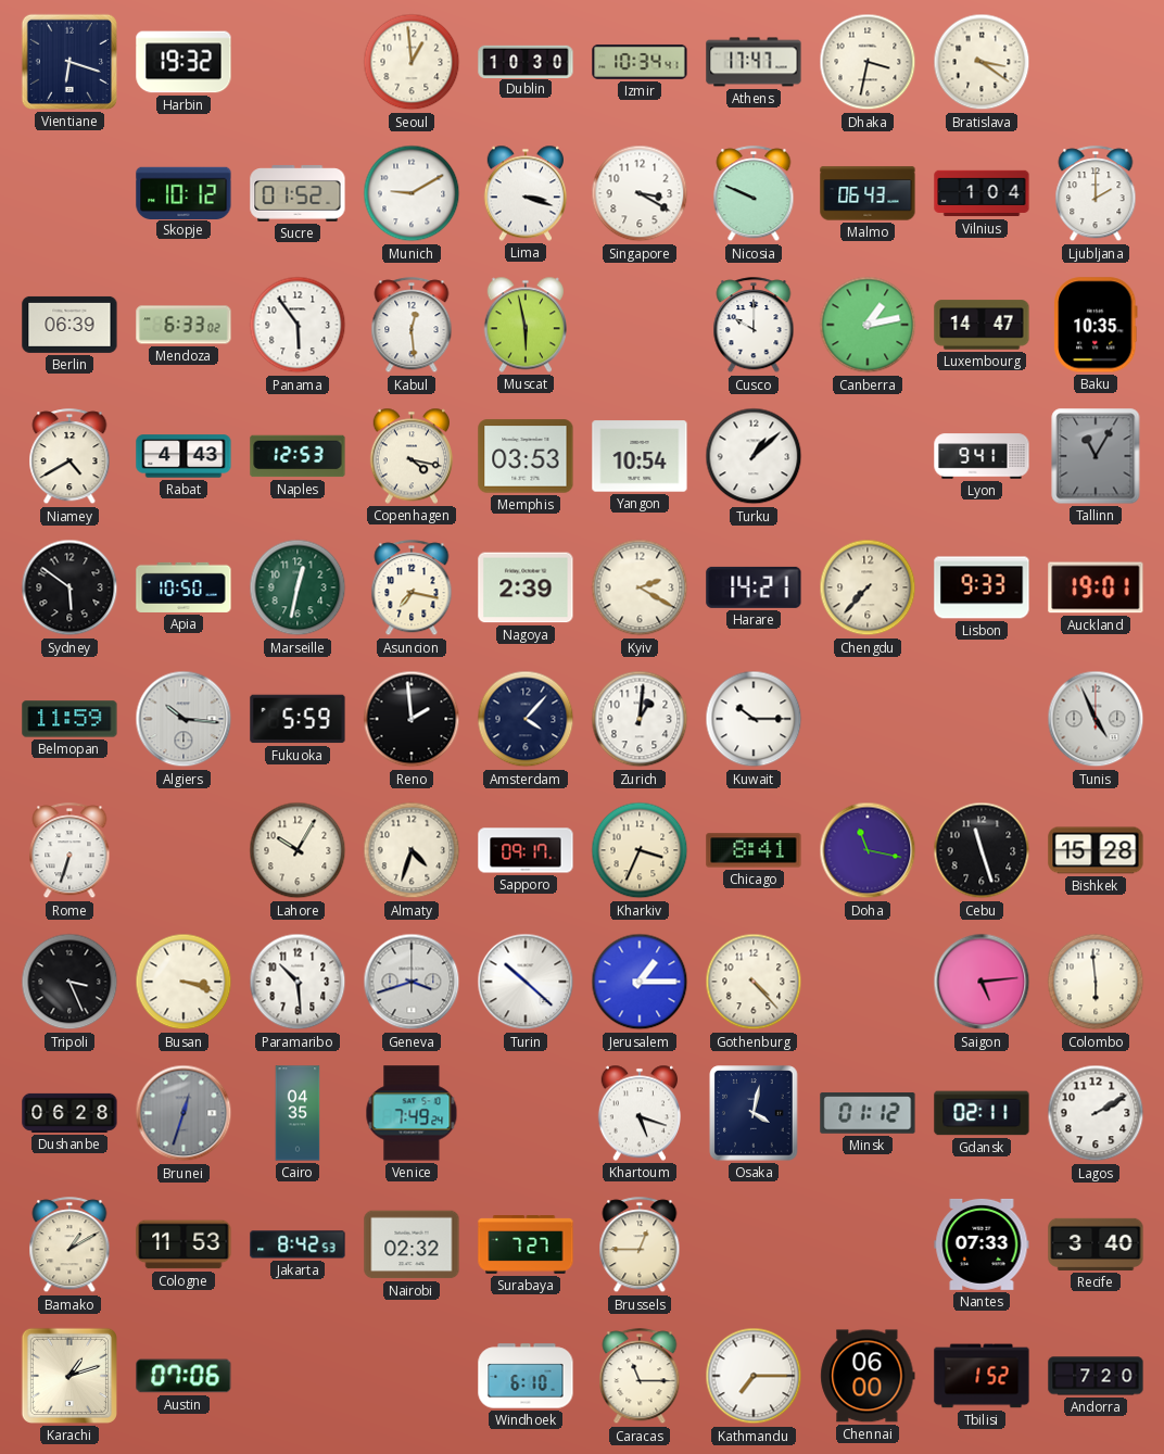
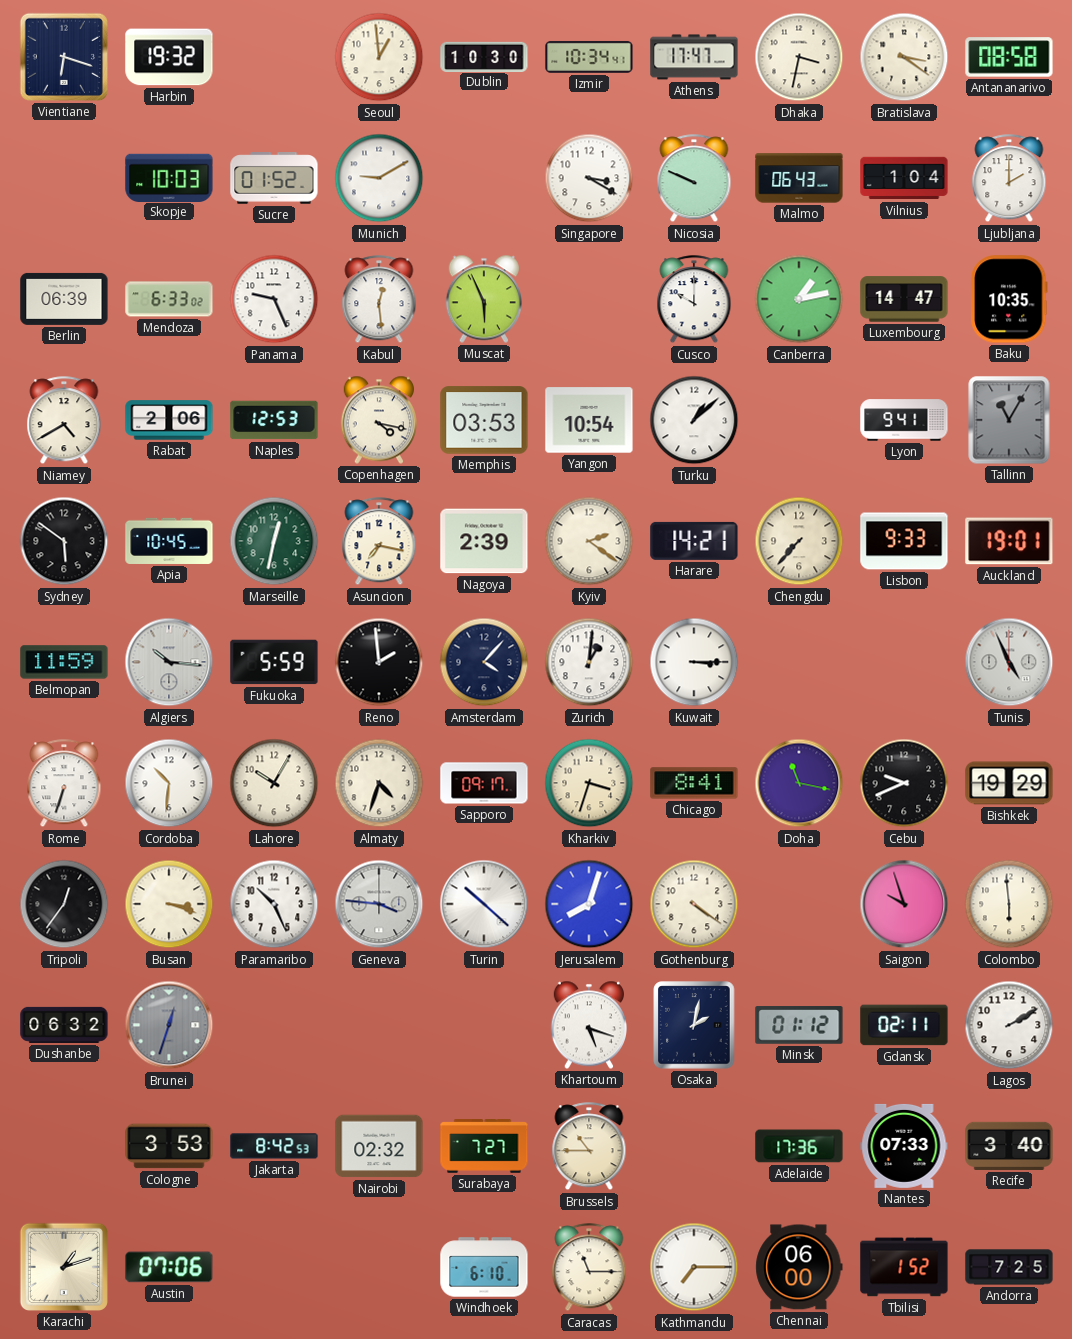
Antananarivo: none -> 08:58
Skopje: 10:12 -> 10:03
Lima: 3:18 -> none
Panama: 5:54 -> 9:26
Muscat: 5:58 -> 5:56
Rabat: 4:43 -> 2:06
Apia: 10:50 -> 10:45
Kyiv: 2:20 -> 2:21
Kuwait: 10:15 -> 3:15
Cordoba: none -> 10:31
Kharkiv: 3:34 -> 3:33
Cebu: 11:27 -> 9:41
Bishkek: 15:28 -> 19:29
Tripoli: 3:26 -> 12:36
Paramaribo: 10:29 -> 10:26
Geneva: 3:42 -> 3:46
Jerusalem: 1:15 -> 8:03
Gothenburg: 4:23 -> 4:21
Saigon: 5:14 -> 9:57
Dushanbe: 06:28 -> 06:32
Cairo: 04:35 -> none
Venice: 7:49 -> none
Osaka: 4:02 -> 2:02
Bamako: 1:10 -> none
Cologne: 11:53 -> 3:53
Brussels: 12:45 -> 10:45
Adelaide: none -> 17:36
Andorra: 7:20 -> 7:25
